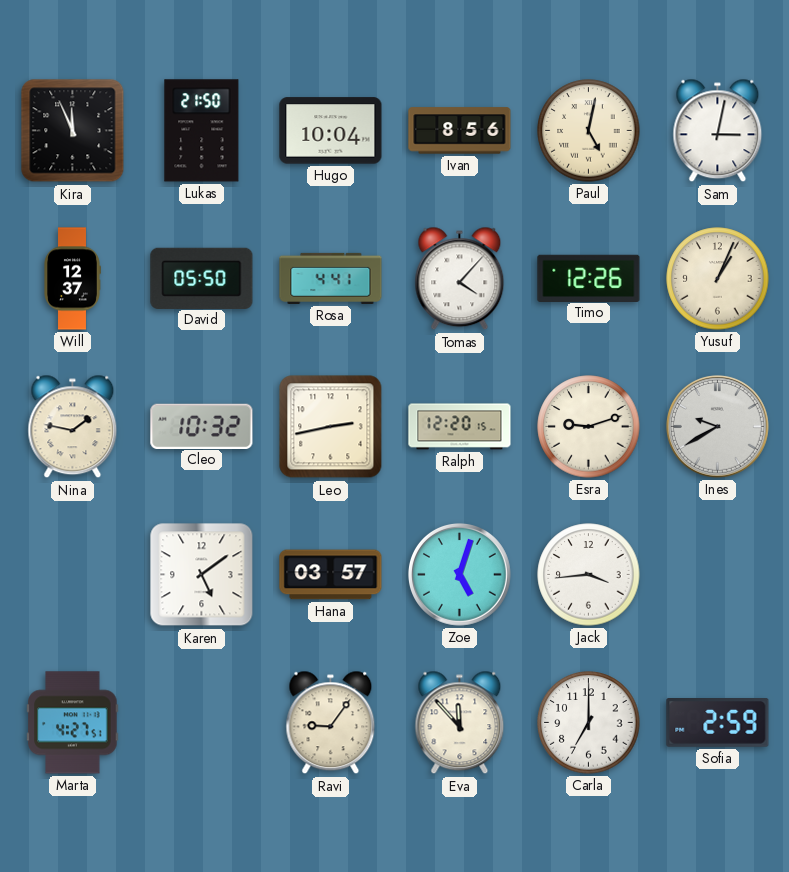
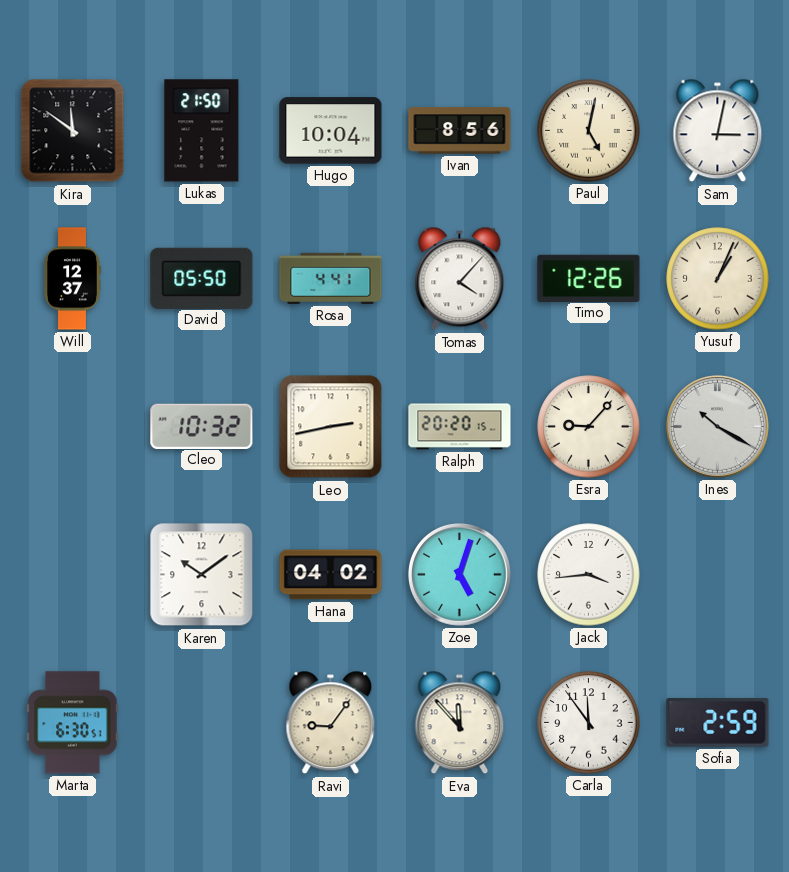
Kira: 11:56 -> 11:51
Nina: 1:47 -> none
Ralph: 12:20 -> 20:20
Esra: 9:12 -> 9:07
Ines: 9:40 -> 10:20
Karen: 5:09 -> 10:09
Hana: 03:57 -> 04:02
Marta: 4:27 -> 6:30
Carla: 7:00 -> 11:54
